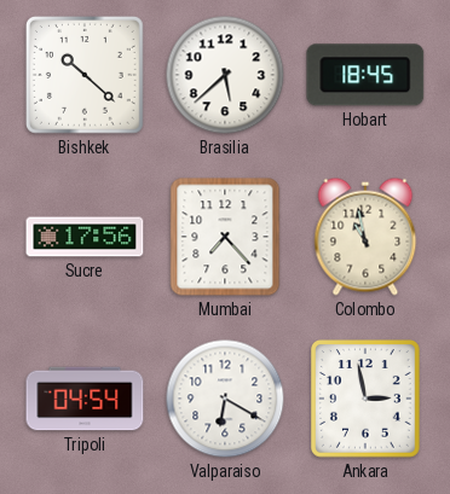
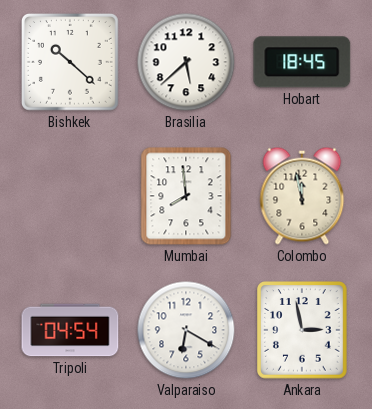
Sucre: 17:56 -> none
Mumbai: 7:23 -> 7:59
Colombo: 10:58 -> 11:58
